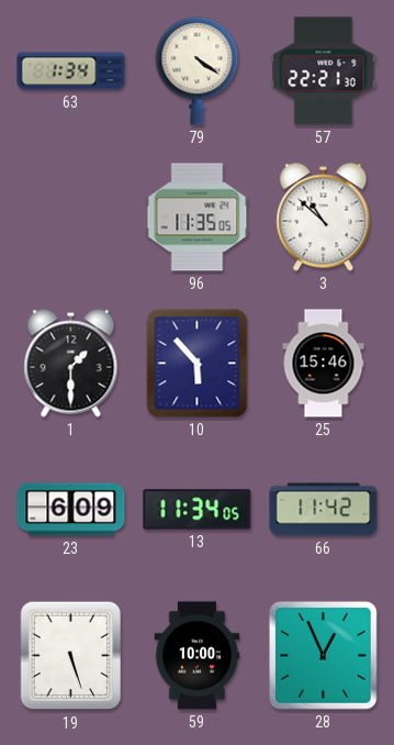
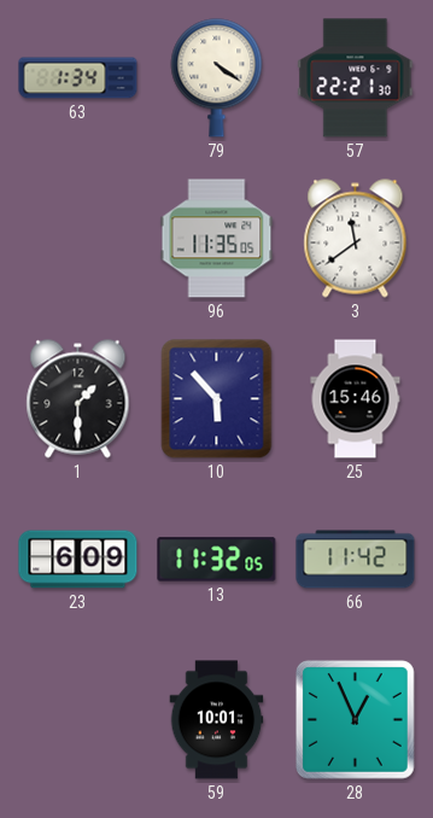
3: 10:52 -> 11:39
13: 11:34 -> 11:32
19: 5:27 -> none
59: 10:00 -> 10:01
